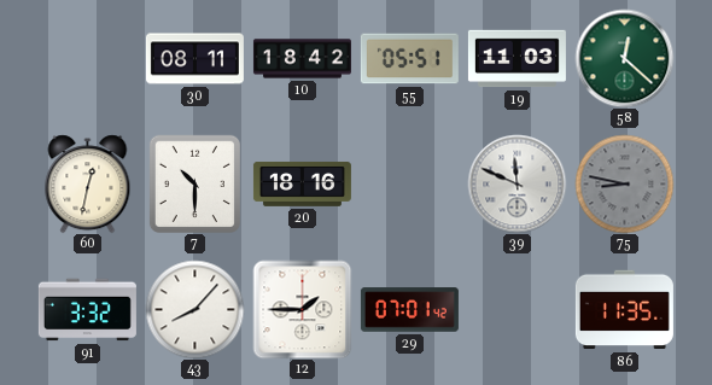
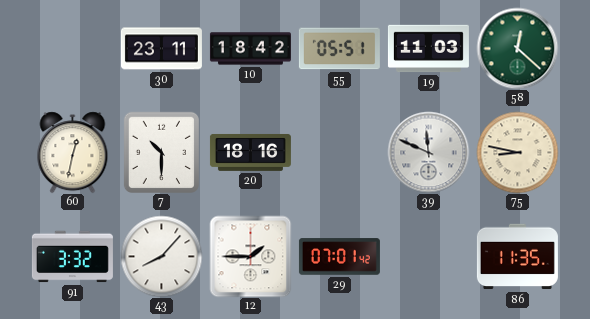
30: 08:11 -> 23:11
75 dial: grey -> cream
